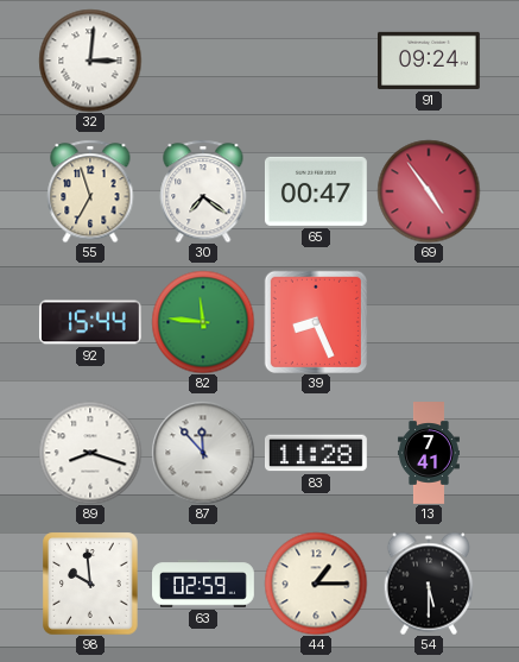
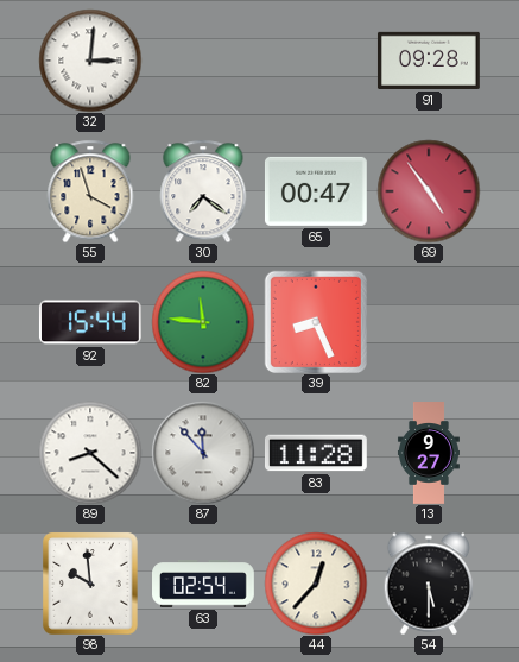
91: 09:24 -> 09:28
55: 6:57 -> 3:57
89: 8:18 -> 8:22
13: 7:41 -> 9:27
63: 02:59 -> 02:54
44: 1:15 -> 12:37
